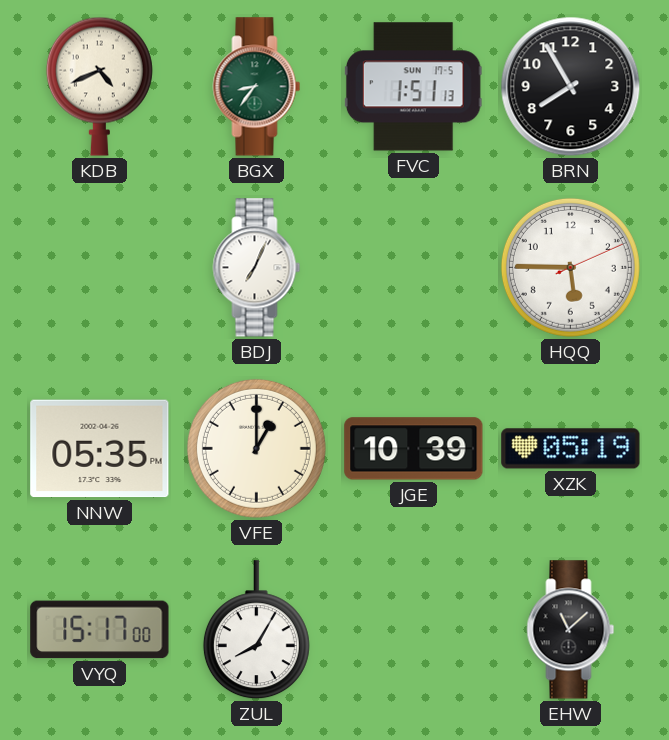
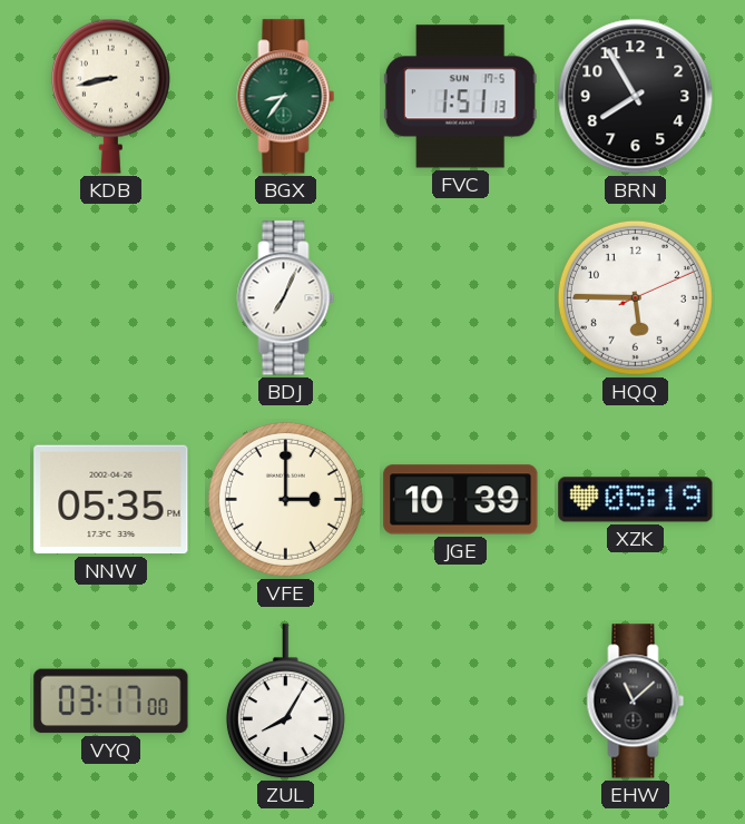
KDB: 4:41 -> 8:43
VFE: 1:00 -> 3:00
VYQ: 15:17 -> 03:17
